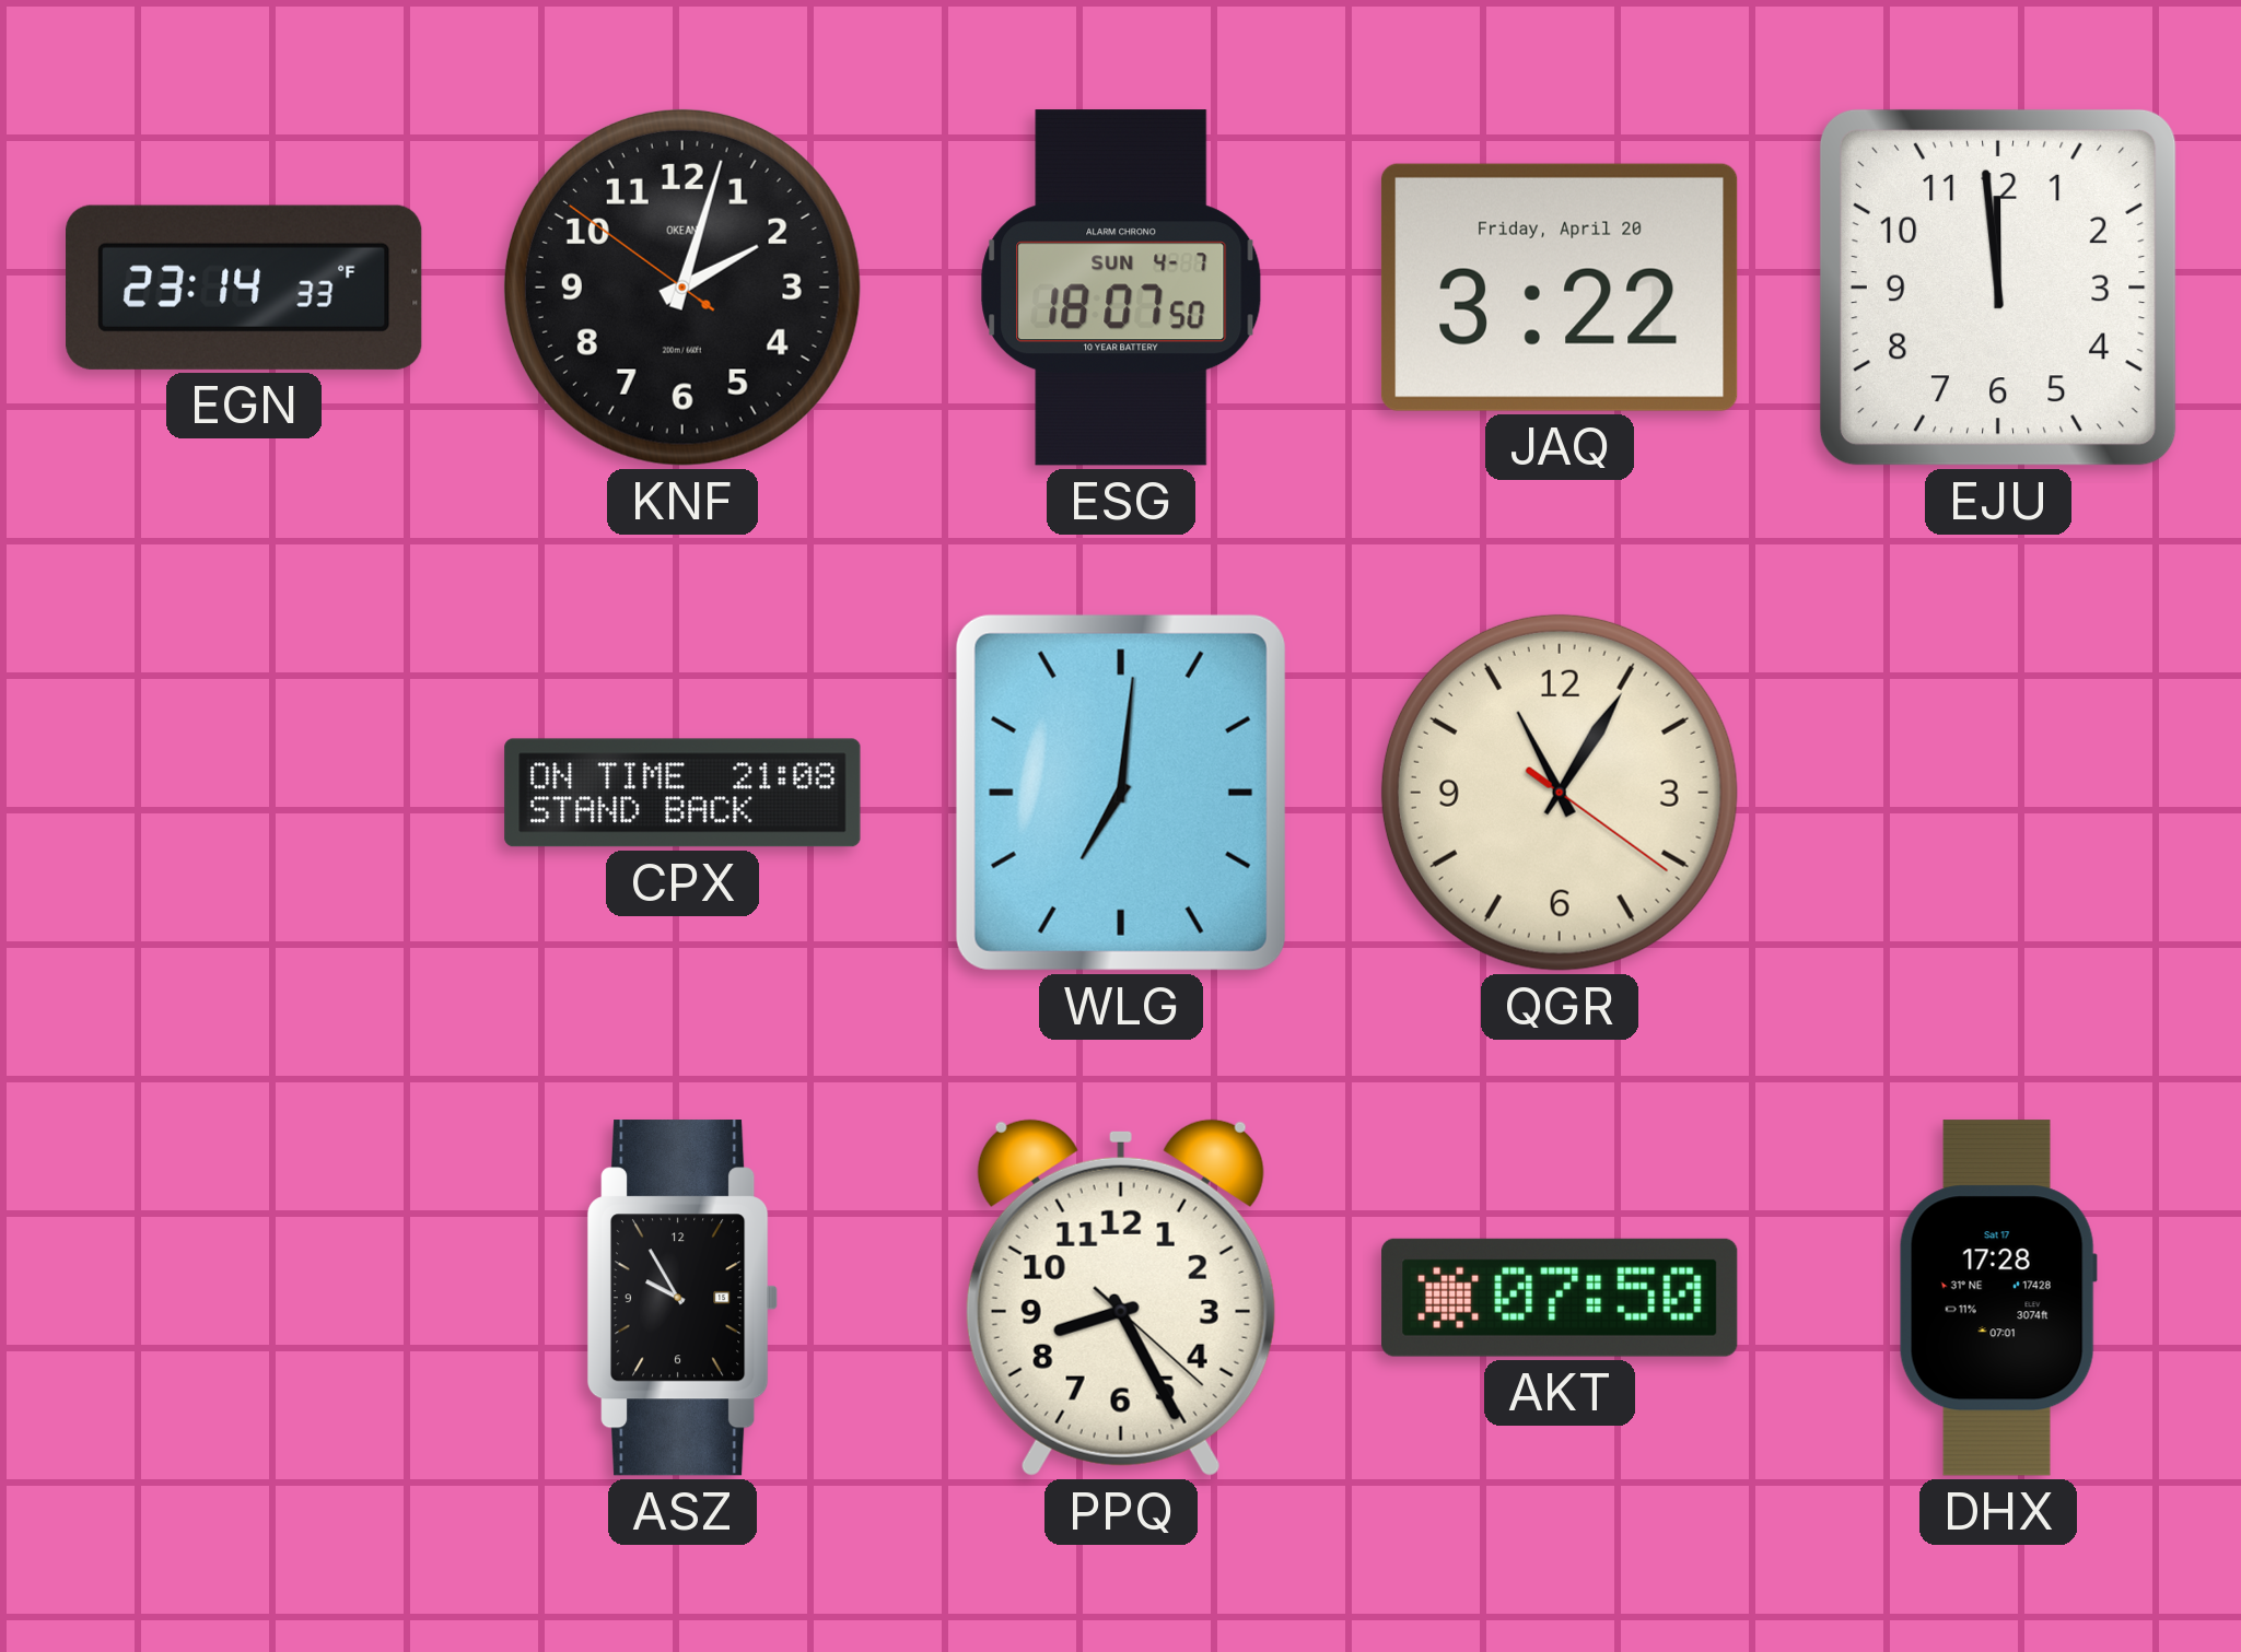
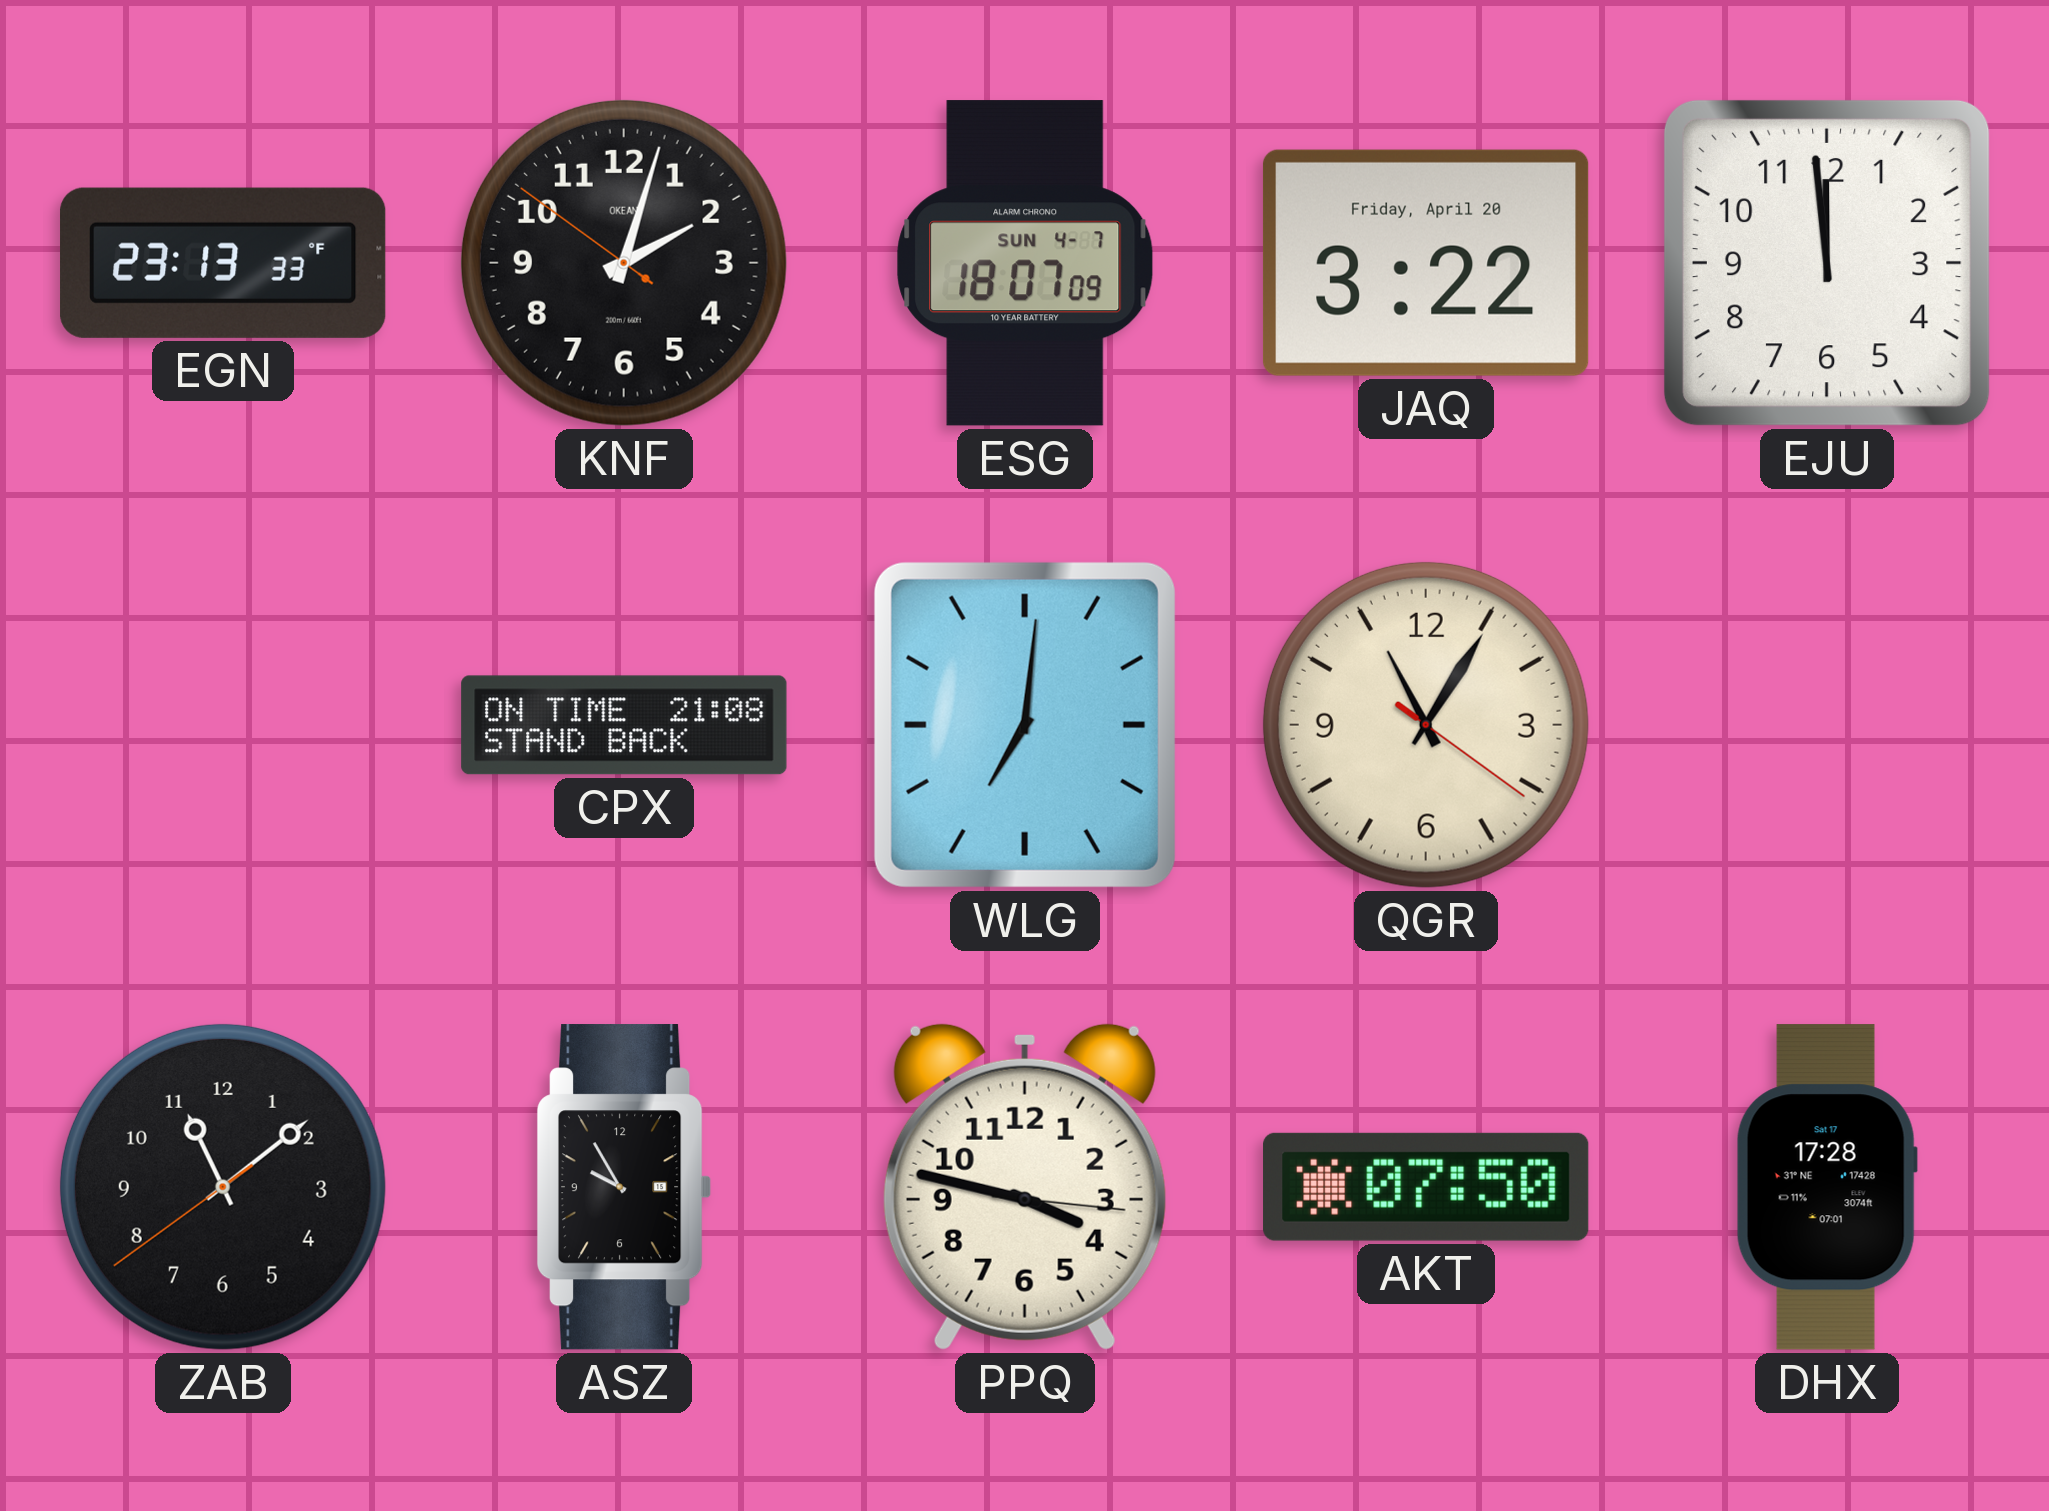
EGN: 23:14 -> 23:13
ESG: 18:07:50 -> 18:07:09
ZAB: none -> 11:08
PPQ: 8:25 -> 3:47
